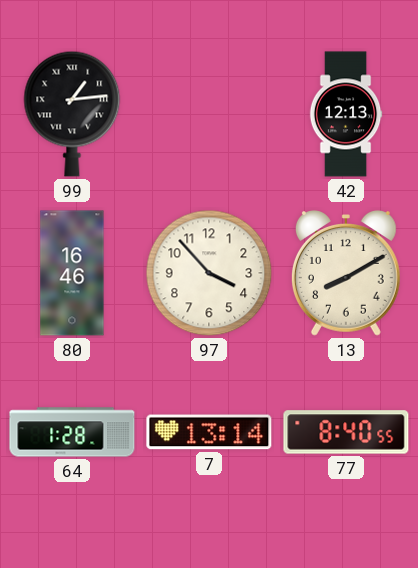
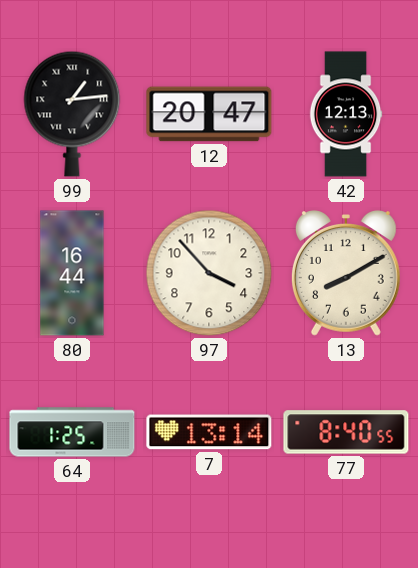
12: none -> 20:47
80: 16:46 -> 16:44
64: 1:28 -> 1:25
